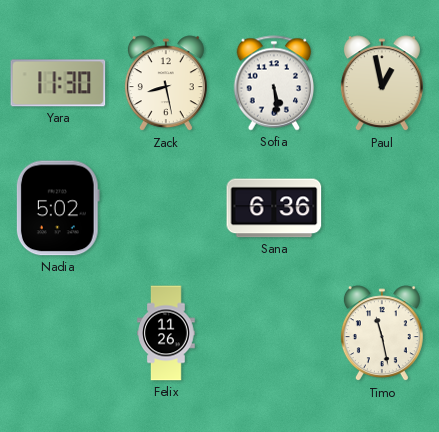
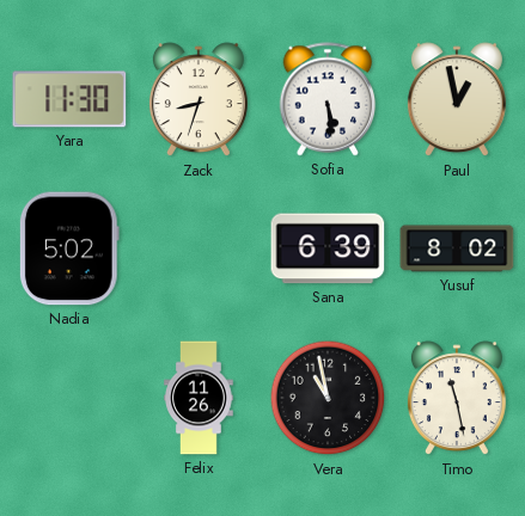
Zack: 8:28 -> 8:33
Sana: 6:36 -> 6:39
Yusuf: none -> 8:02
Vera: none -> 10:58
